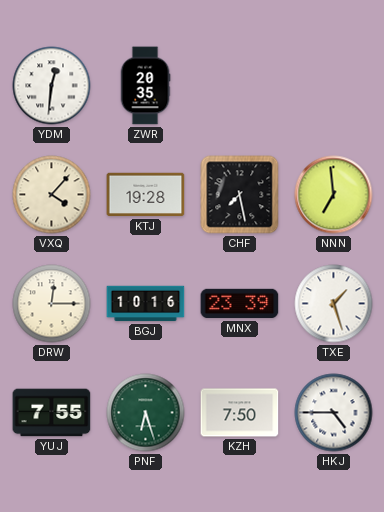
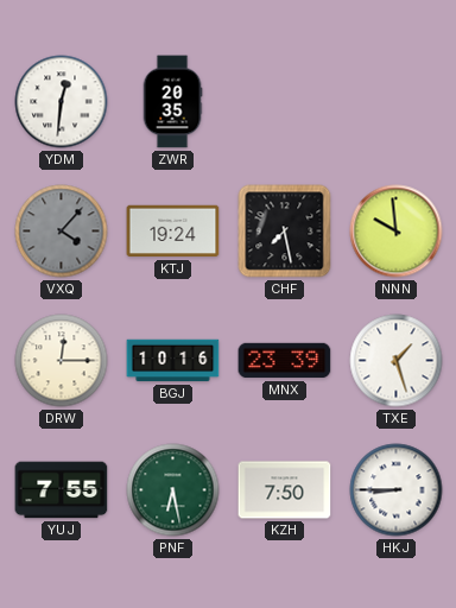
VXQ dial: cream -> grey
KTJ: 19:28 -> 19:24
NNN: 6:59 -> 9:59
PNF: 6:27 -> 6:28
HKJ: 4:45 -> 8:45
